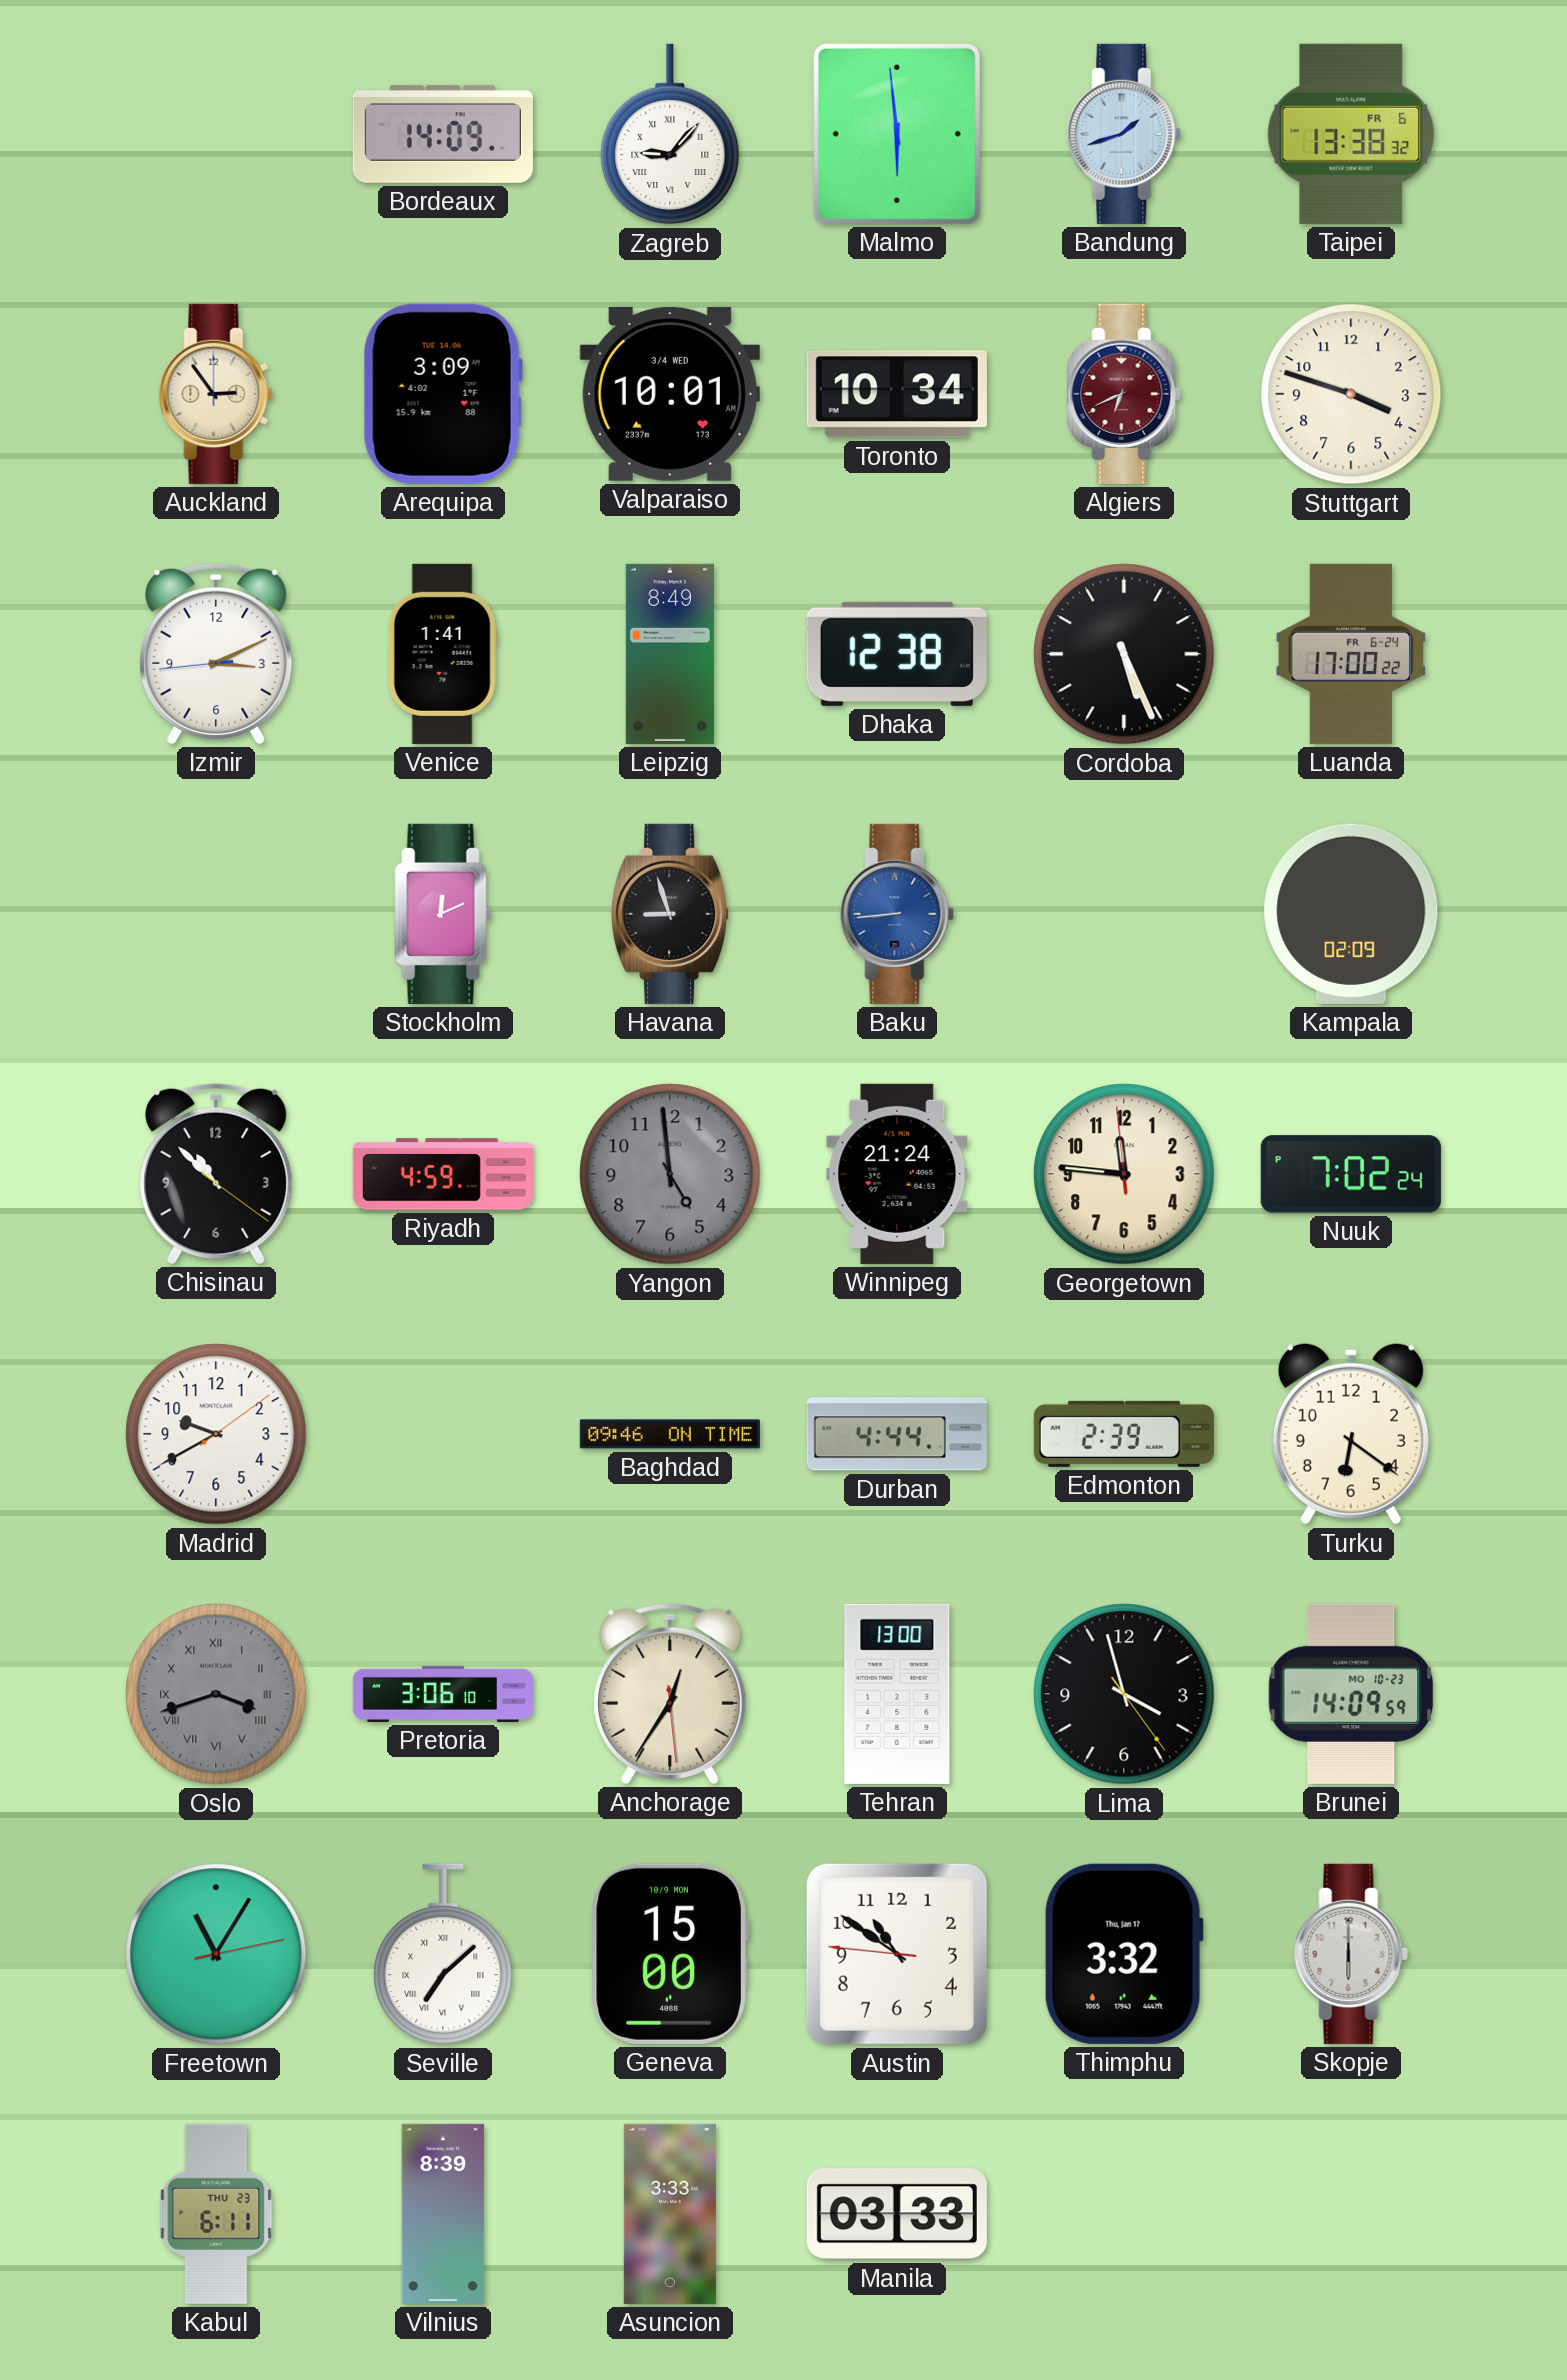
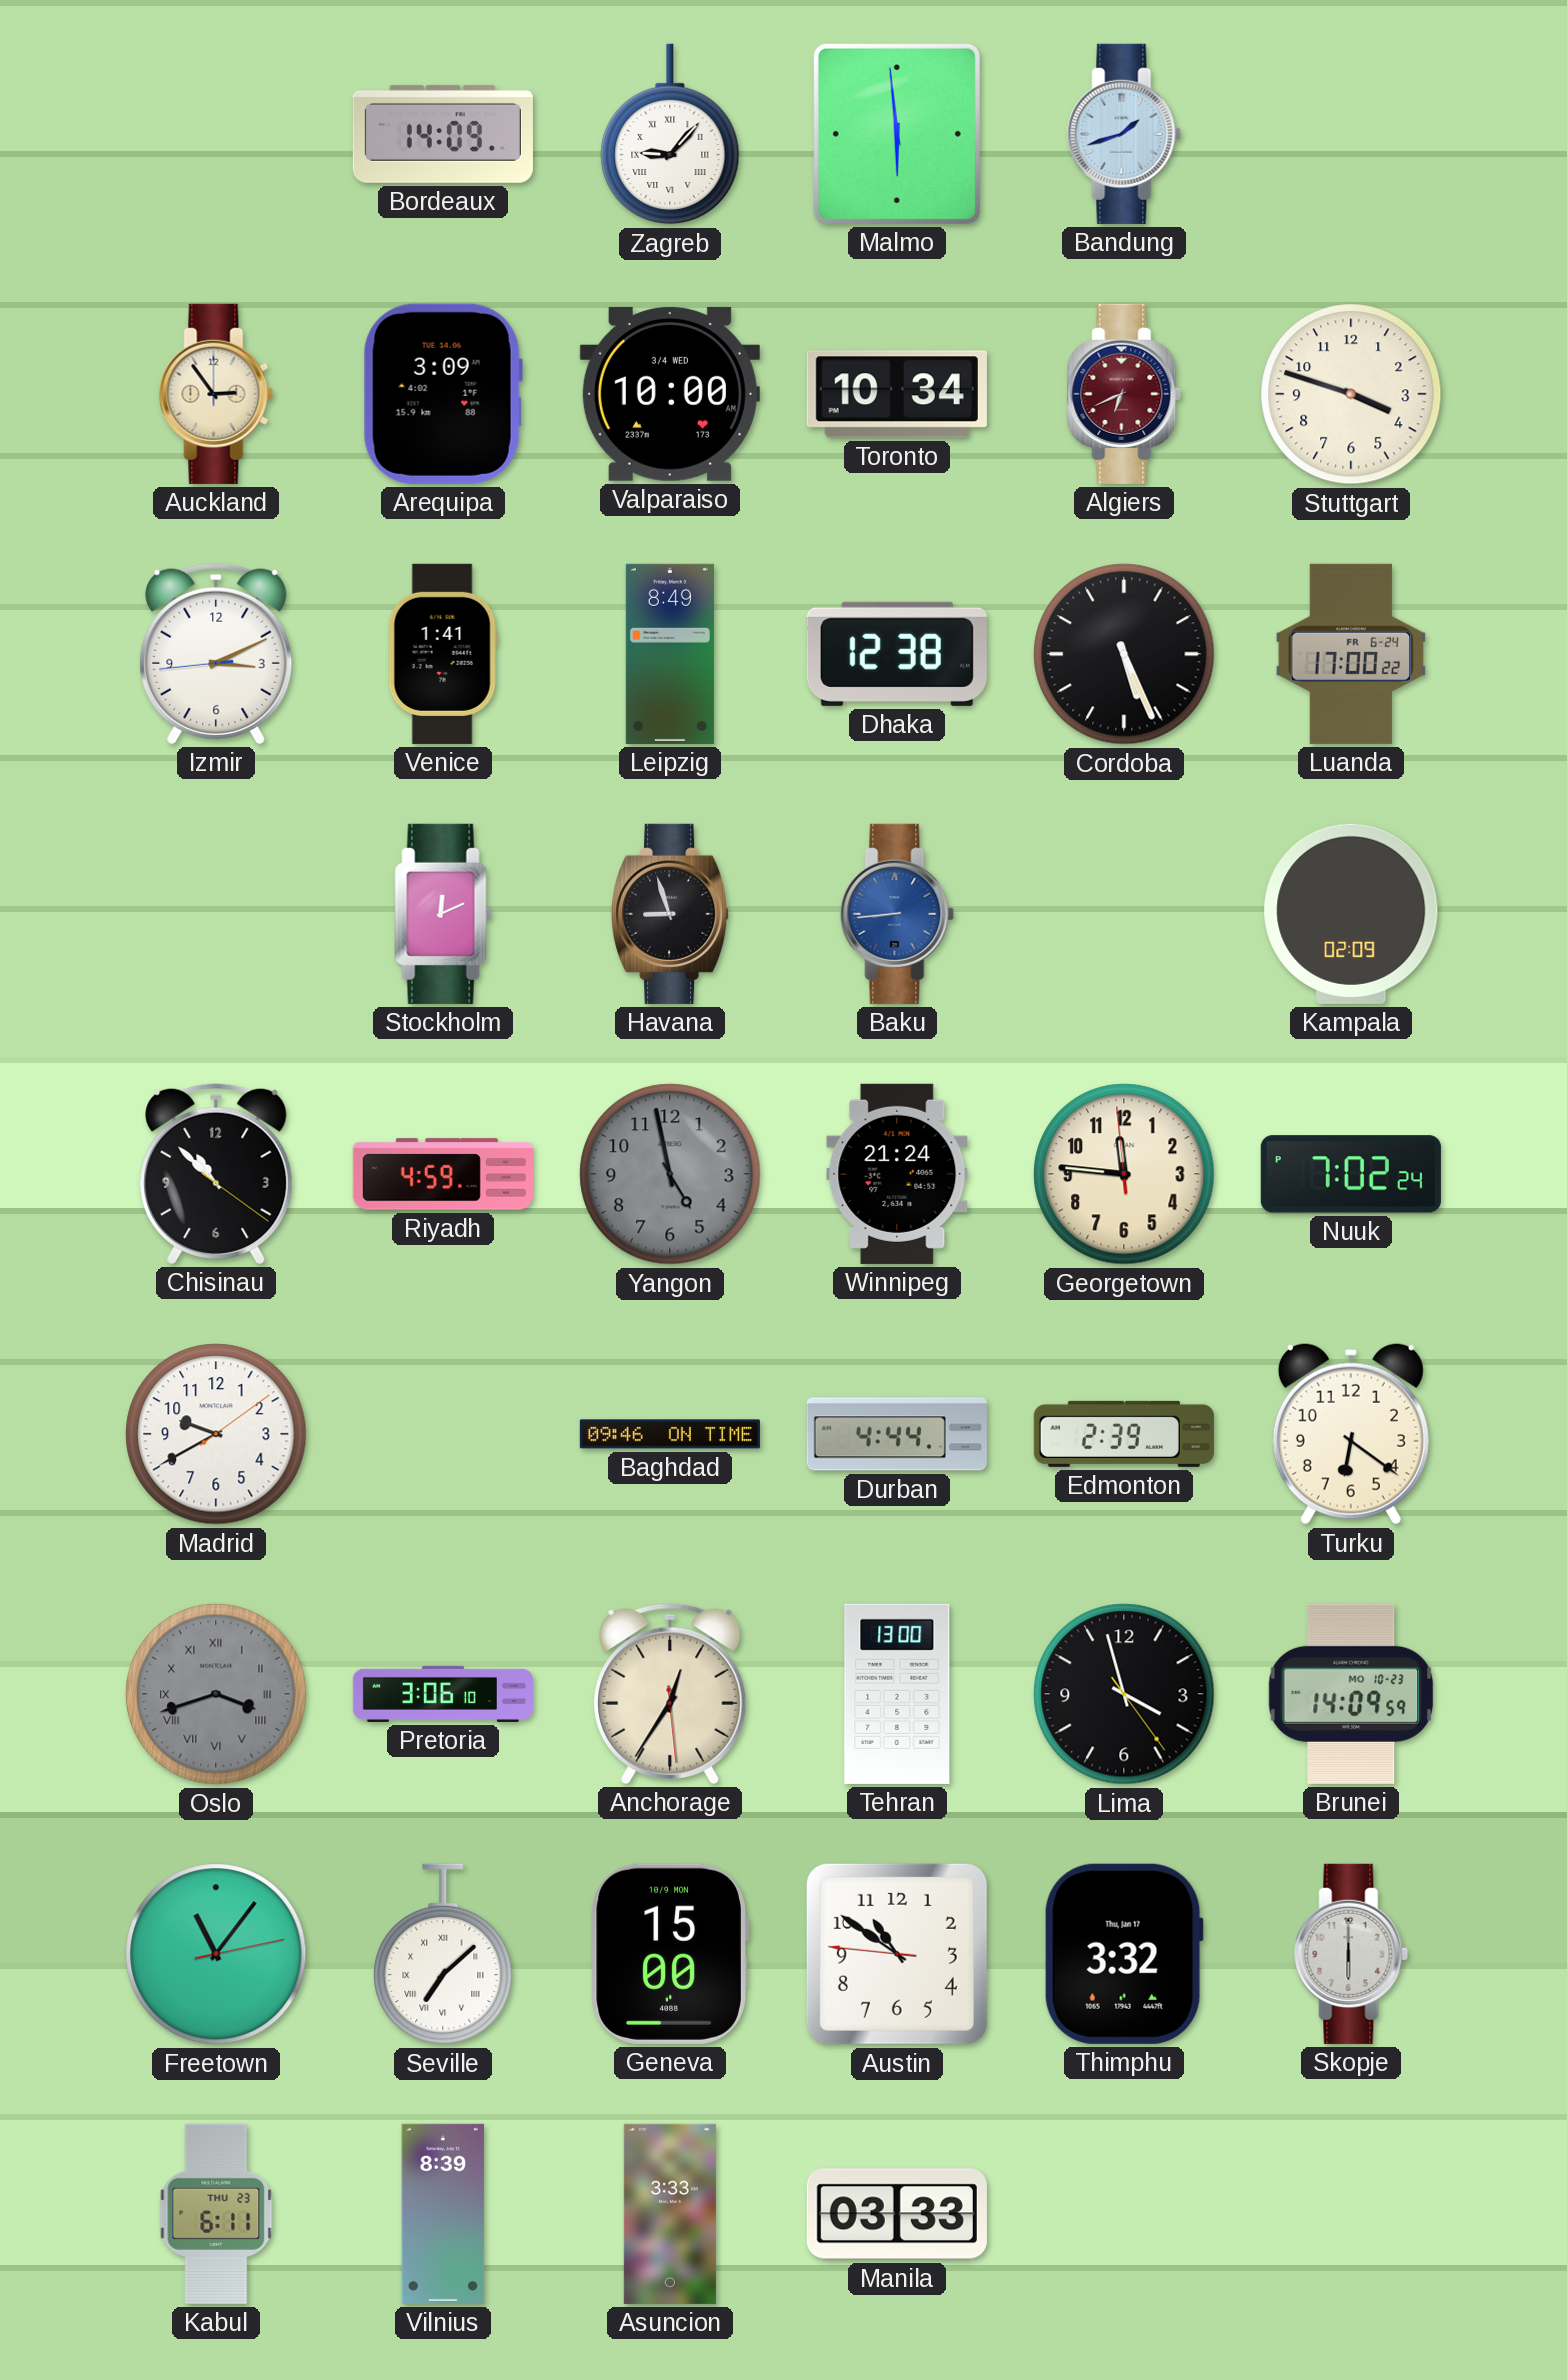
Taipei: 13:38 -> none
Valparaiso: 10:01 -> 10:00
Yangon: 4:59 -> 4:58
Freetown: 11:05 -> 11:06
